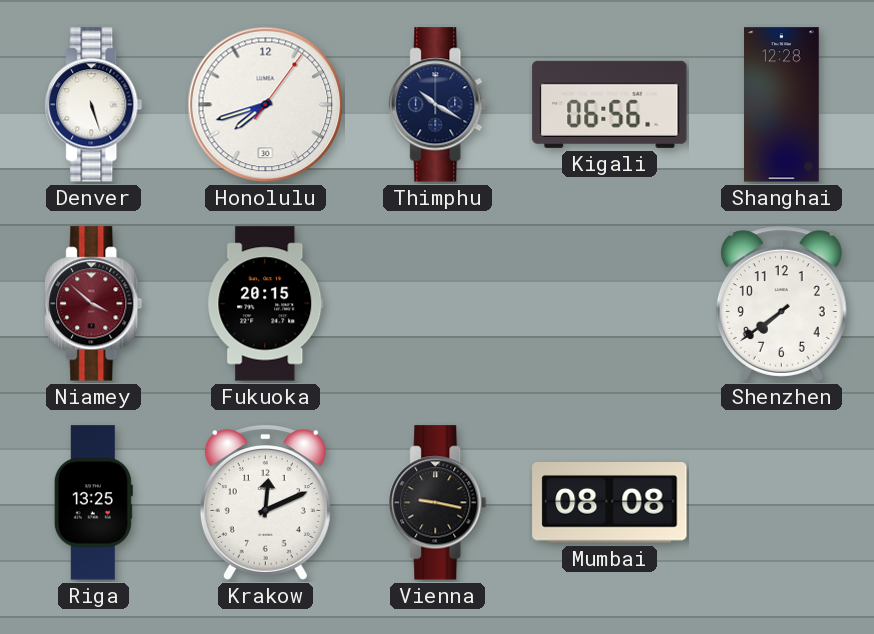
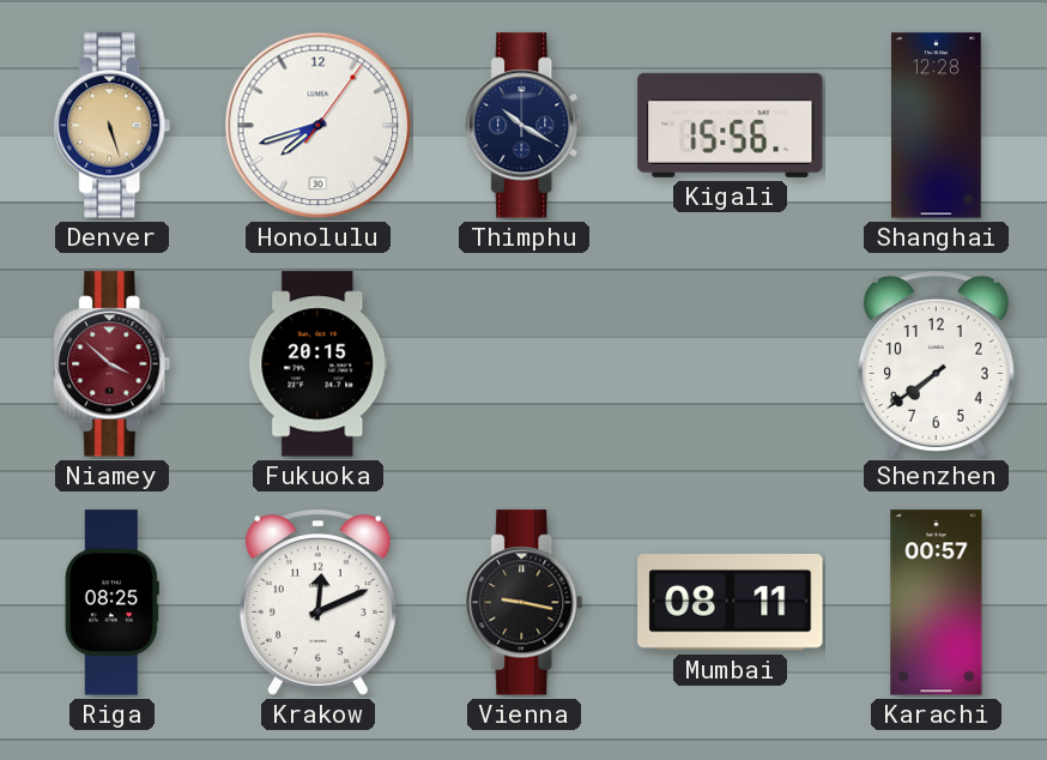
Denver dial: white -> champagne
Kigali: 06:56 -> 15:56
Riga: 13:25 -> 08:25
Mumbai: 08:08 -> 08:11
Karachi: none -> 00:57
